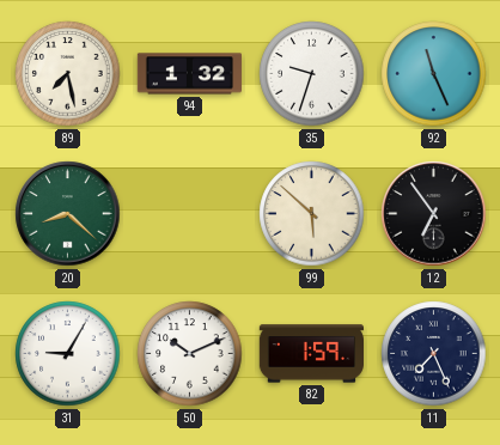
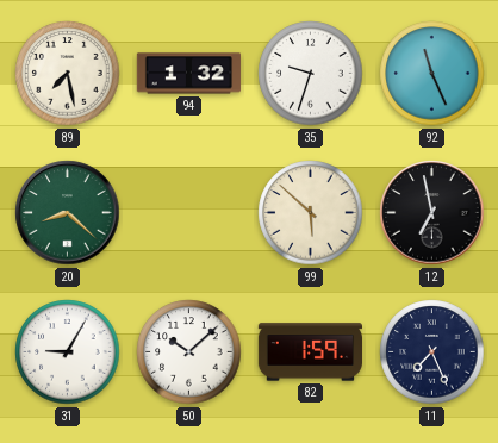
12: 6:54 -> 6:58
50: 10:11 -> 10:08
